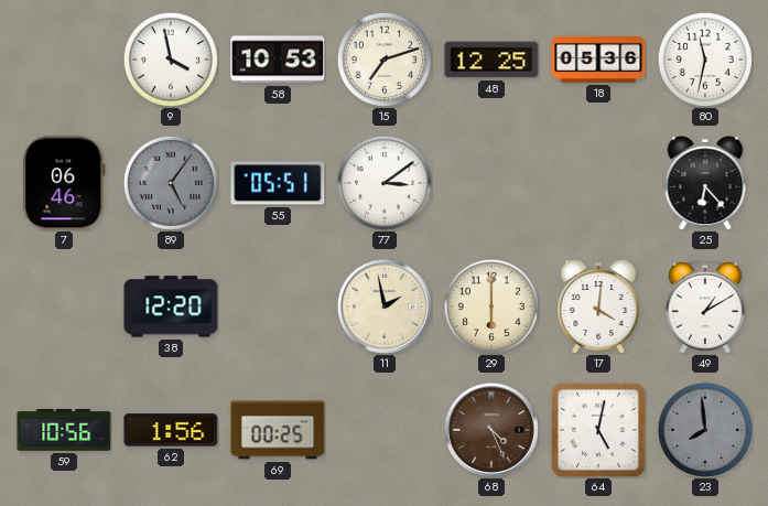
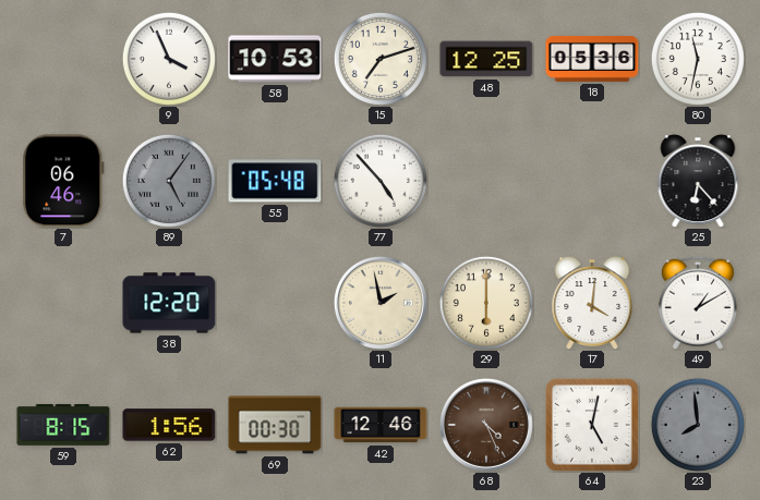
9: 3:58 -> 3:56
55: 05:51 -> 05:48
77: 3:09 -> 4:53
59: 10:56 -> 8:15
69: 00:25 -> 00:30
42: none -> 12:46
